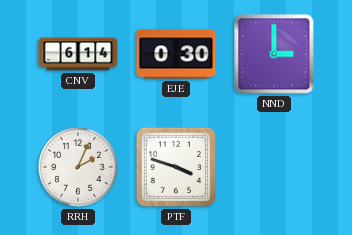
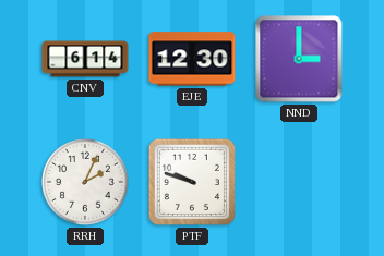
EJE: 0:30 -> 12:30
PTF: 3:48 -> 9:48
